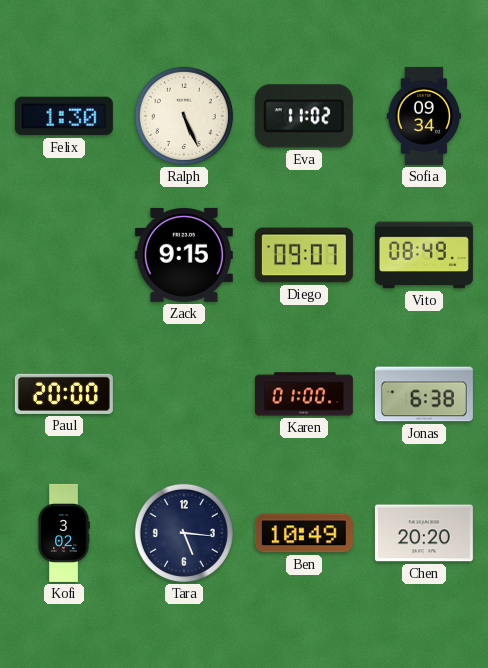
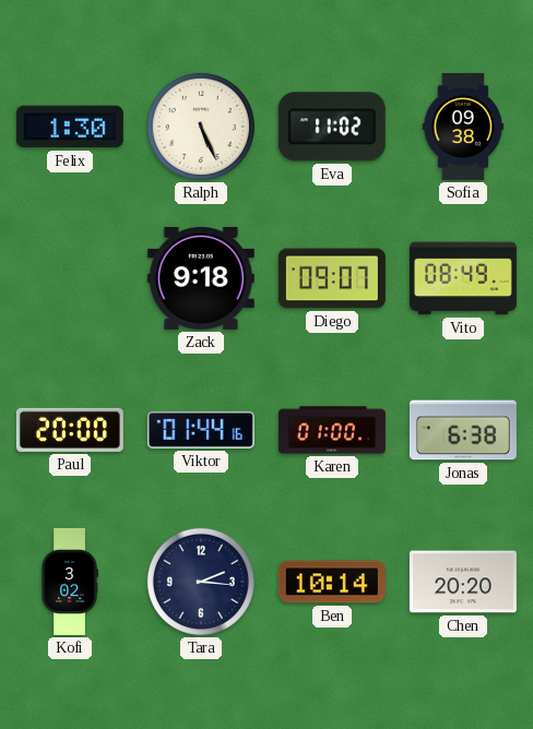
Sofia: 09:34 -> 09:38
Zack: 9:15 -> 9:18
Viktor: none -> 01:44
Tara: 5:16 -> 2:16
Ben: 10:49 -> 10:14
